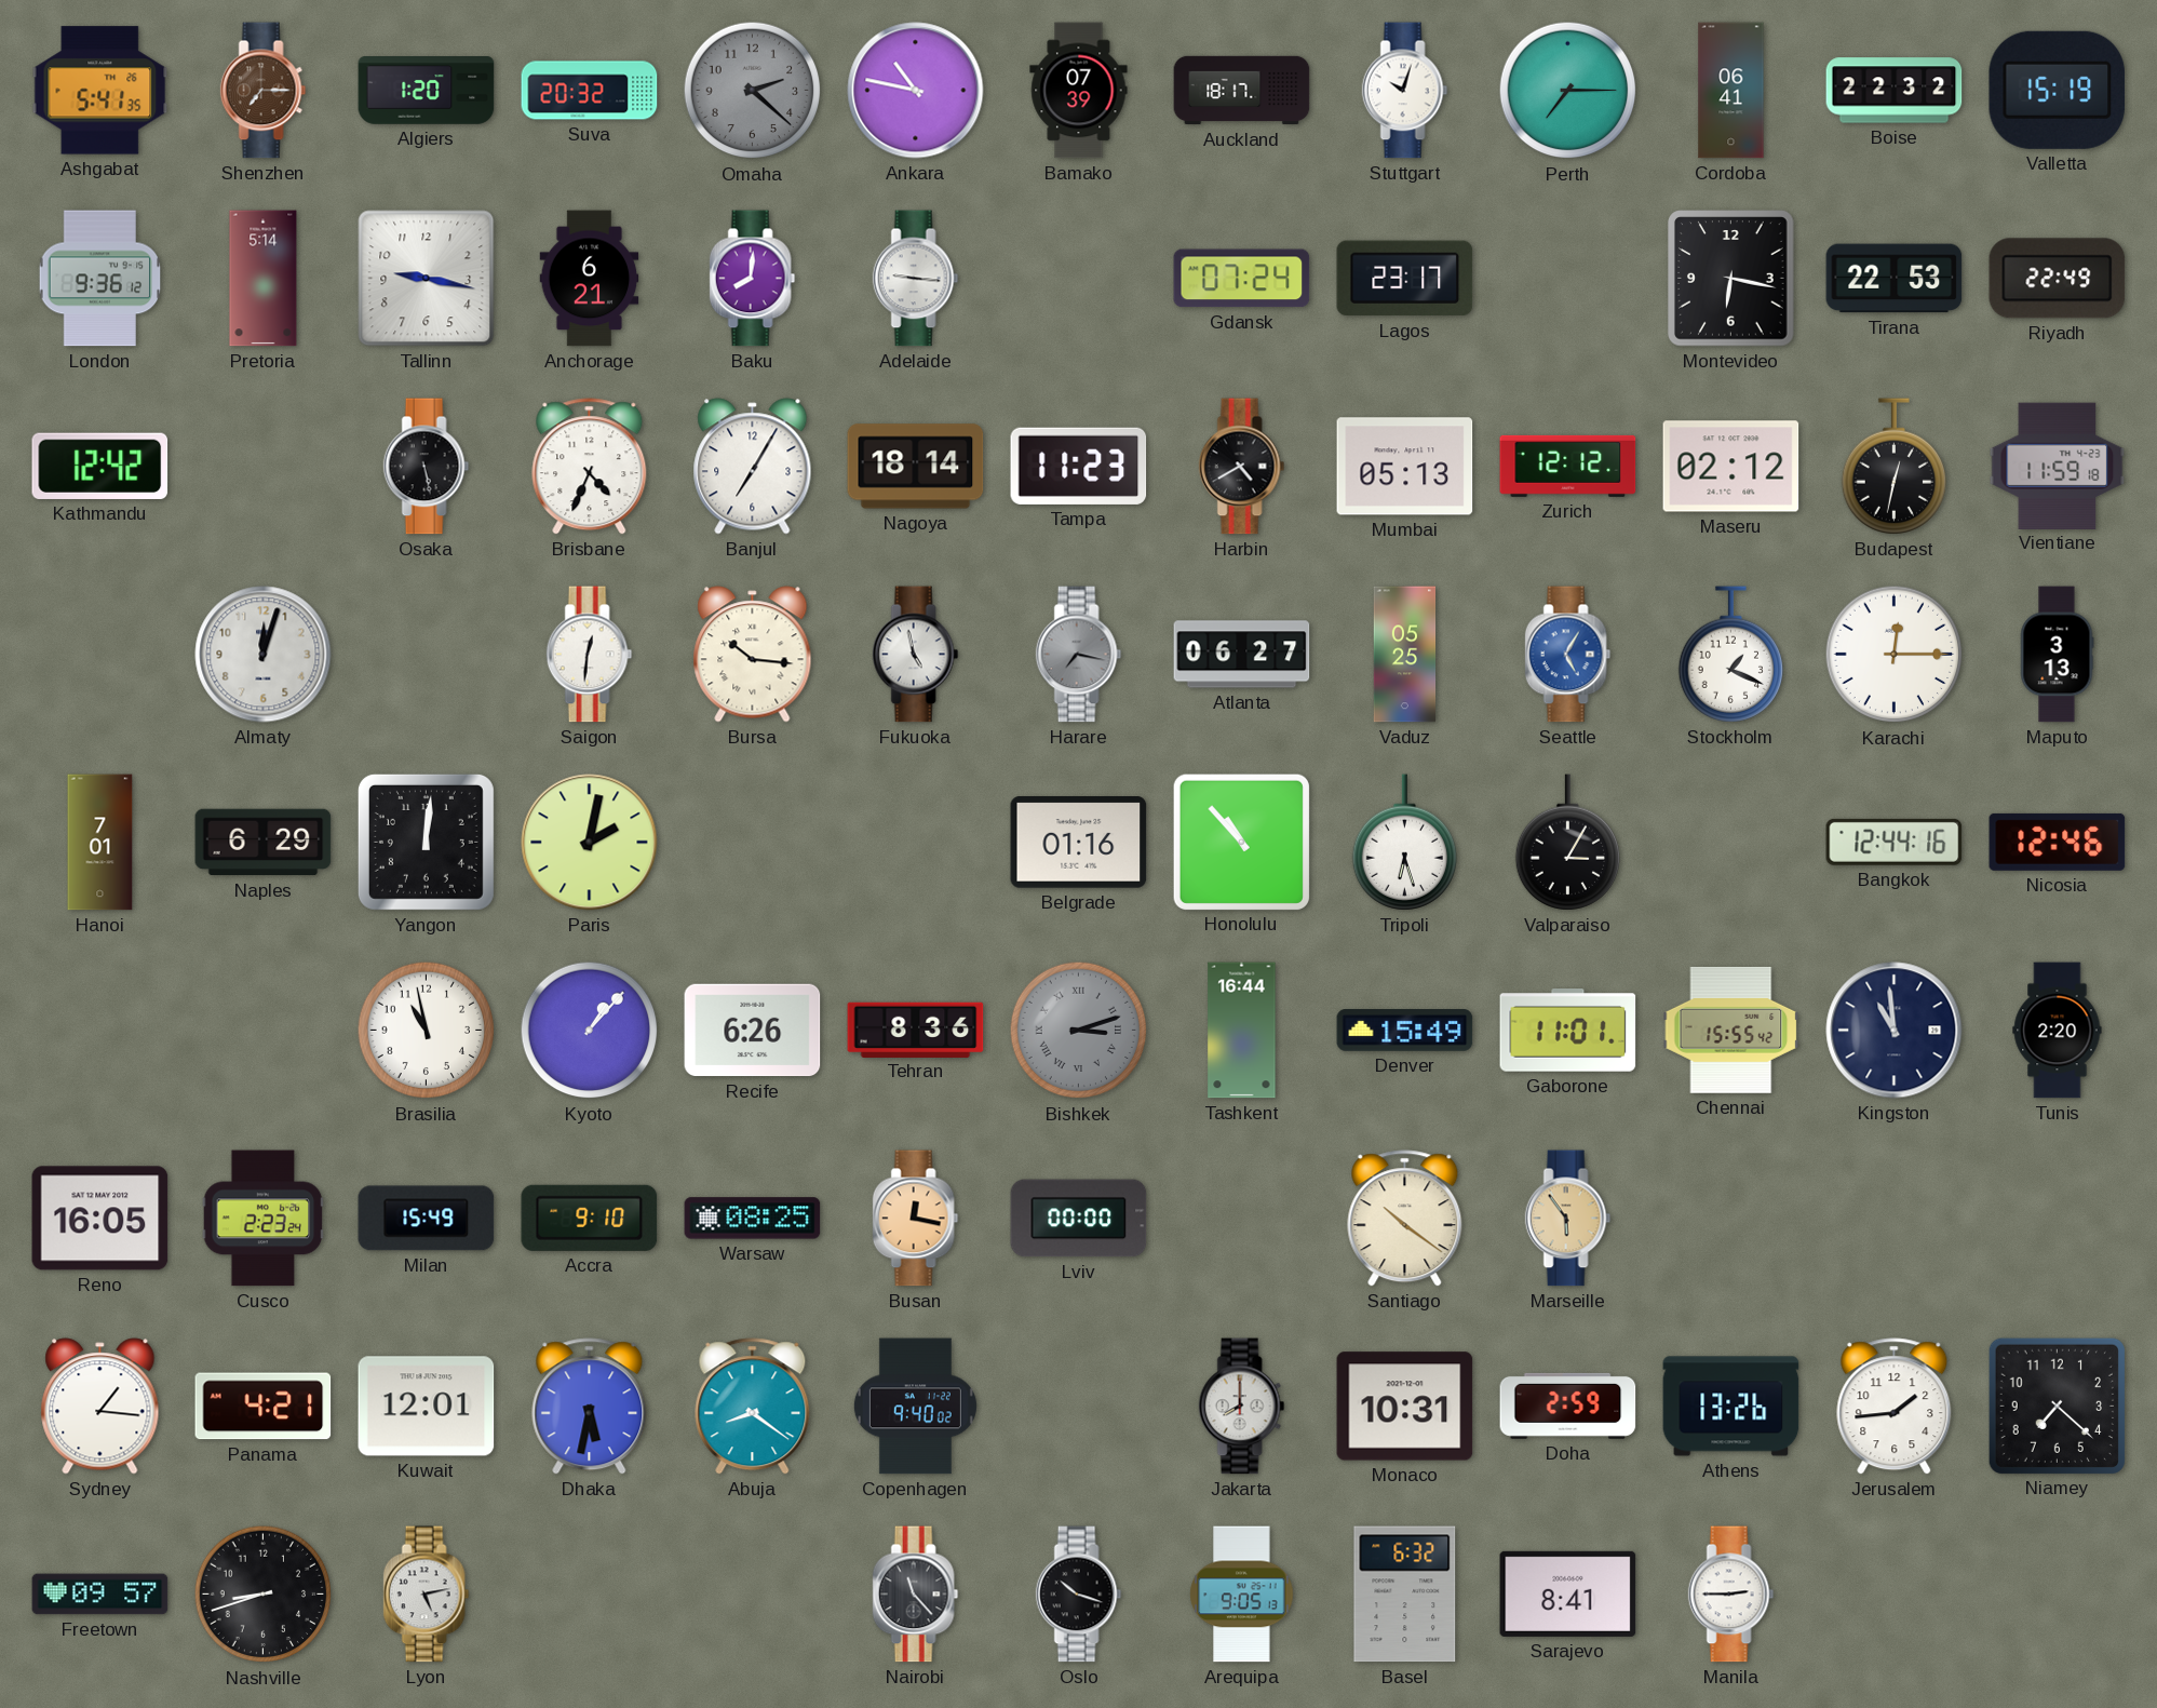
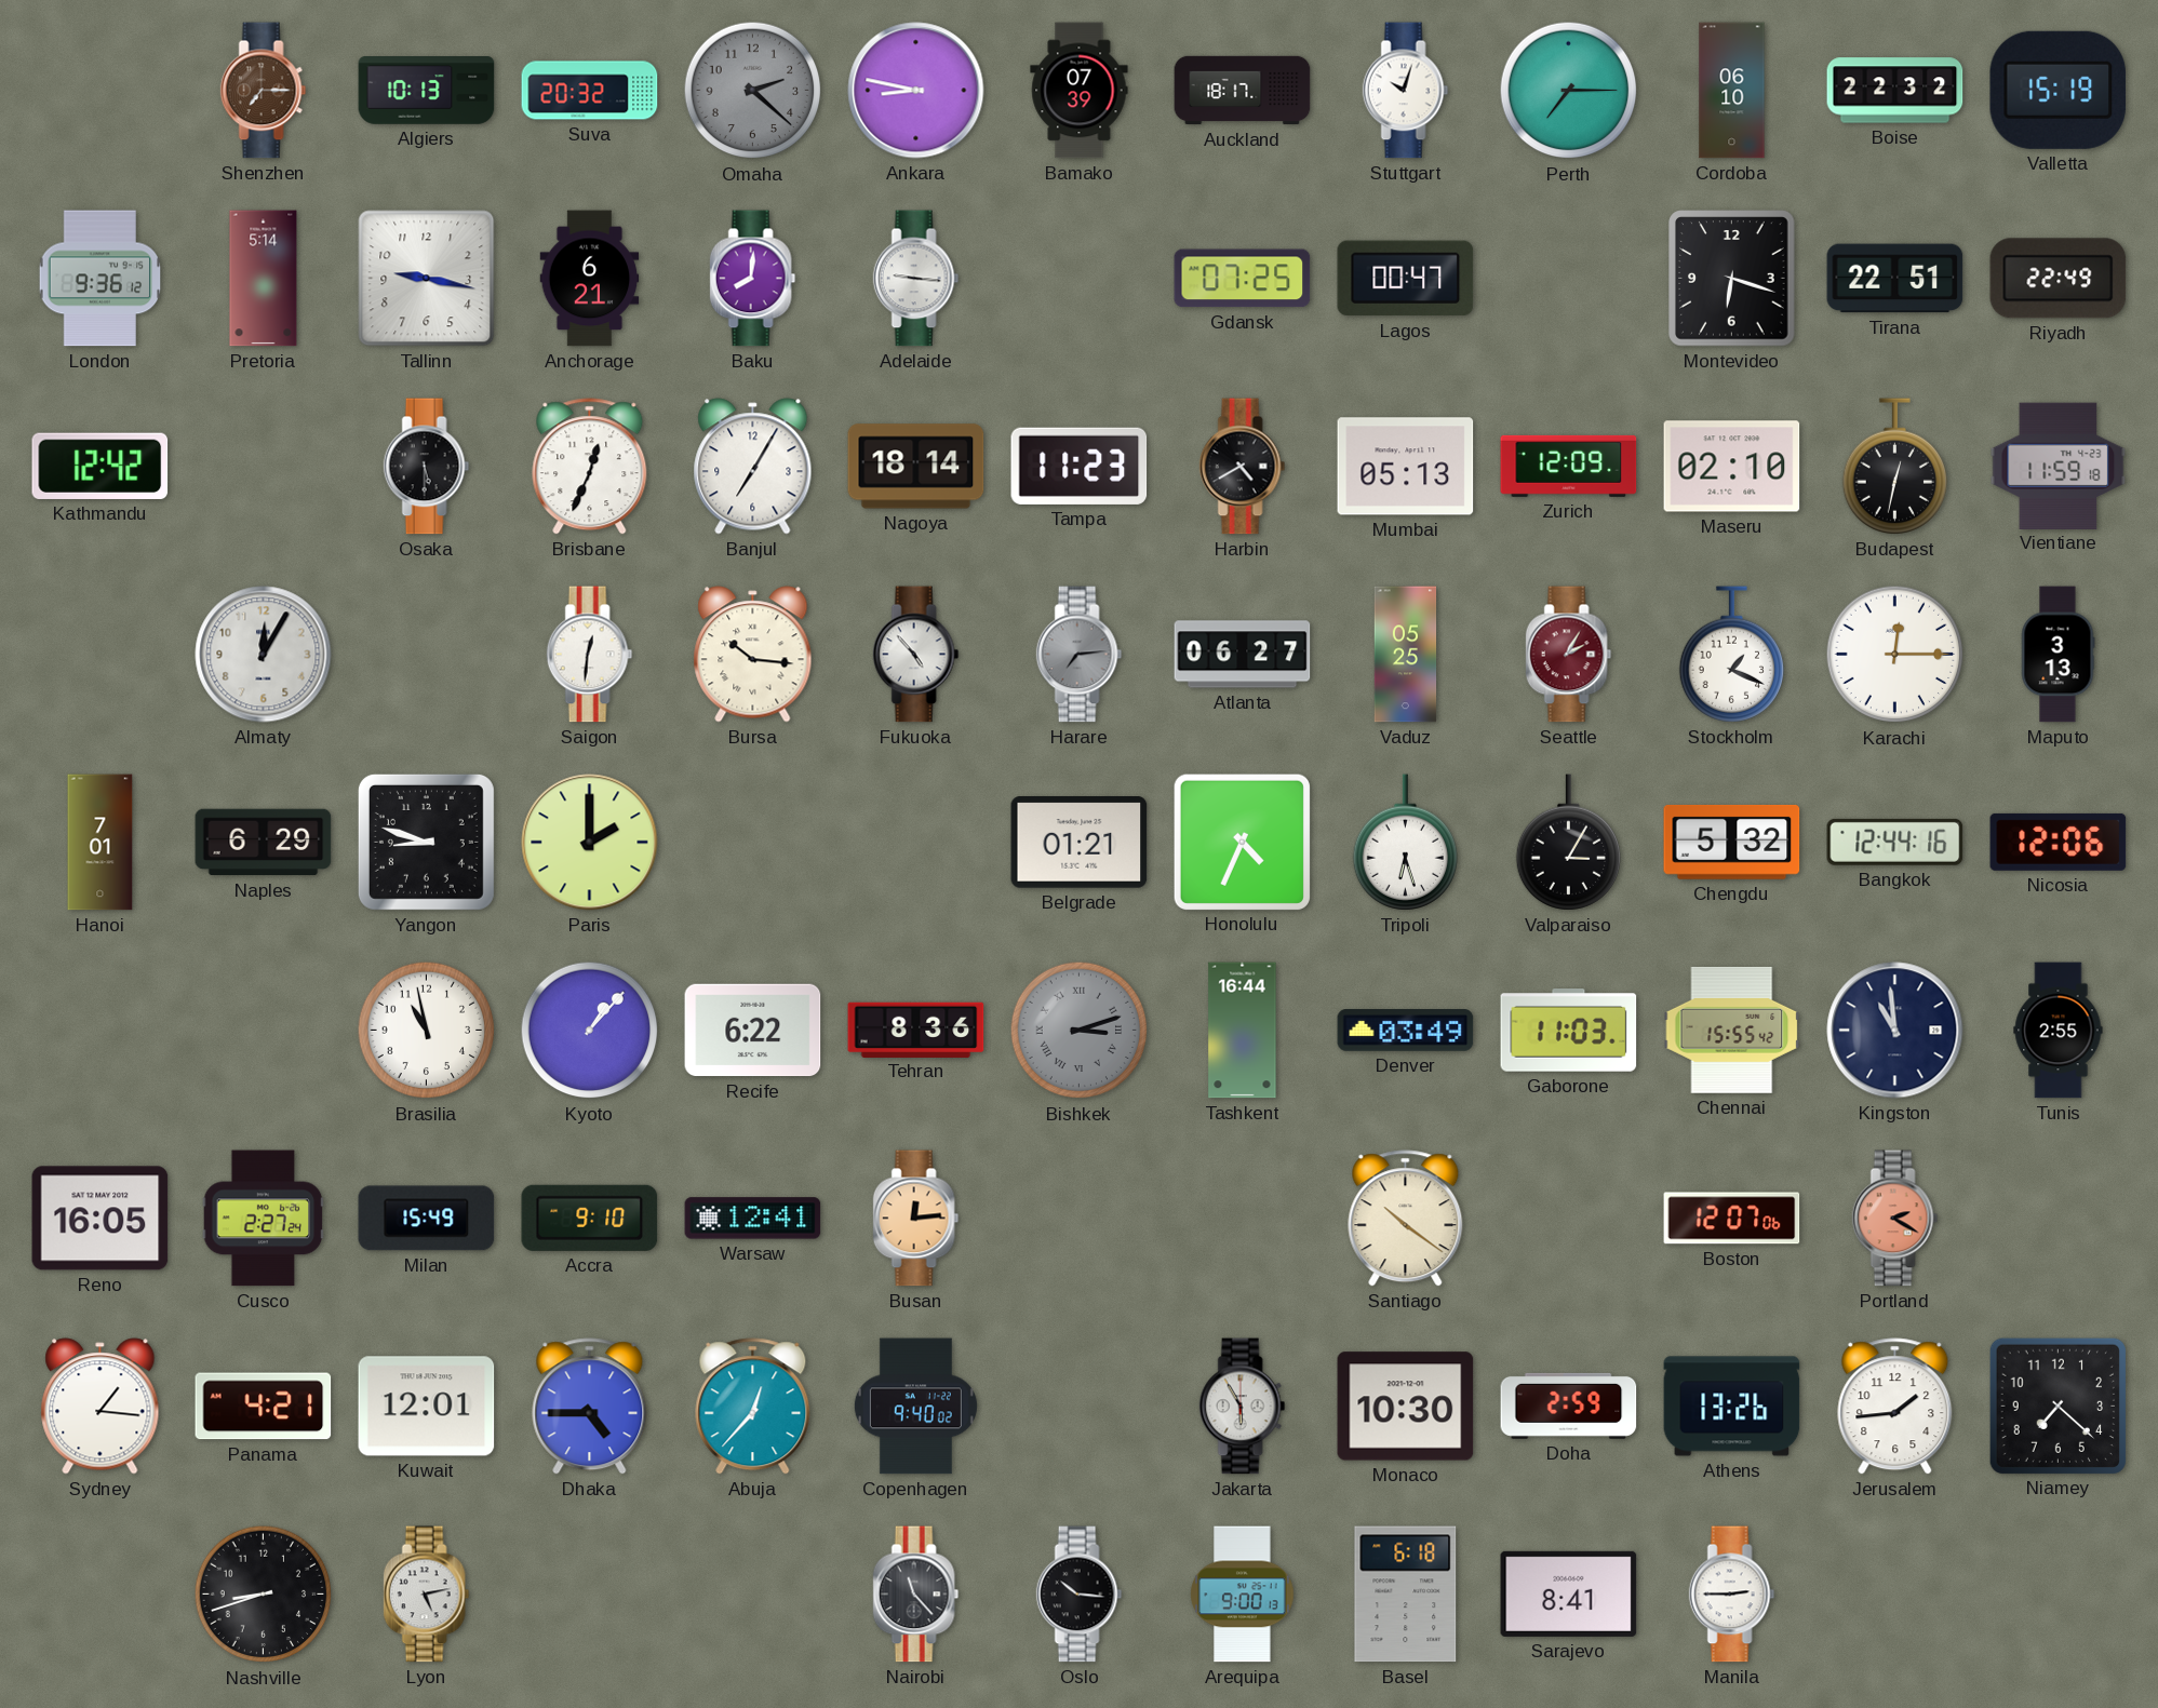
Ashgabat: 5:41 -> none
Algiers: 1:20 -> 10:13
Ankara: 10:47 -> 8:47
Cordoba: 06:41 -> 06:10
Gdansk: 07:24 -> 07:25
Lagos: 23:17 -> 00:47
Montevideo: 6:17 -> 6:18
Tirana: 22:53 -> 22:51
Osaka: 5:28 -> 5:30
Brisbane: 4:34 -> 12:34
Zurich: 12:12 -> 12:09
Maseru: 02:12 -> 02:10
Almaty: 12:03 -> 12:05
Fukuoka: 4:58 -> 4:53
Harare: 7:17 -> 7:14
Seattle: 5:05 -> 2:05
Seattle dial: blue -> burgundy
Yangon: 12:01 -> 8:48
Paris: 2:02 -> 2:00
Belgrade: 01:16 -> 01:21
Honolulu: 10:53 -> 4:34
Chengdu: none -> 5:32
Nicosia: 12:46 -> 12:06
Recife: 6:26 -> 6:22
Denver: 15:49 -> 03:49
Gaborone: 11:01 -> 11:03
Tunis: 2:20 -> 2:55
Cusco: 2:23 -> 2:27
Warsaw: 08:25 -> 12:41
Busan: 12:17 -> 12:14
Lviv: 00:00 -> none
Marseille: 5:54 -> none
Boston: none -> 12:07
Portland: none -> 2:20
Dhaka: 5:32 -> 4:45
Abuja: 8:21 -> 12:37
Jakarta: 8:00 -> 5:55
Monaco: 10:31 -> 10:30
Freetown: 09:57 -> none
Oslo: 10:18 -> 10:16
Arequipa: 9:05 -> 9:00
Basel: 6:32 -> 6:18
